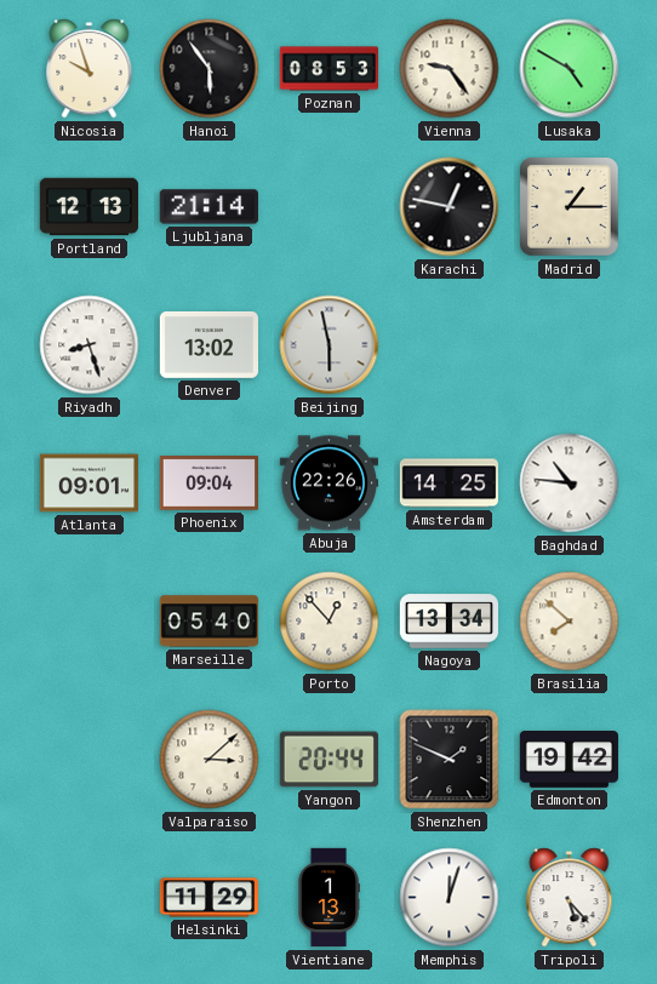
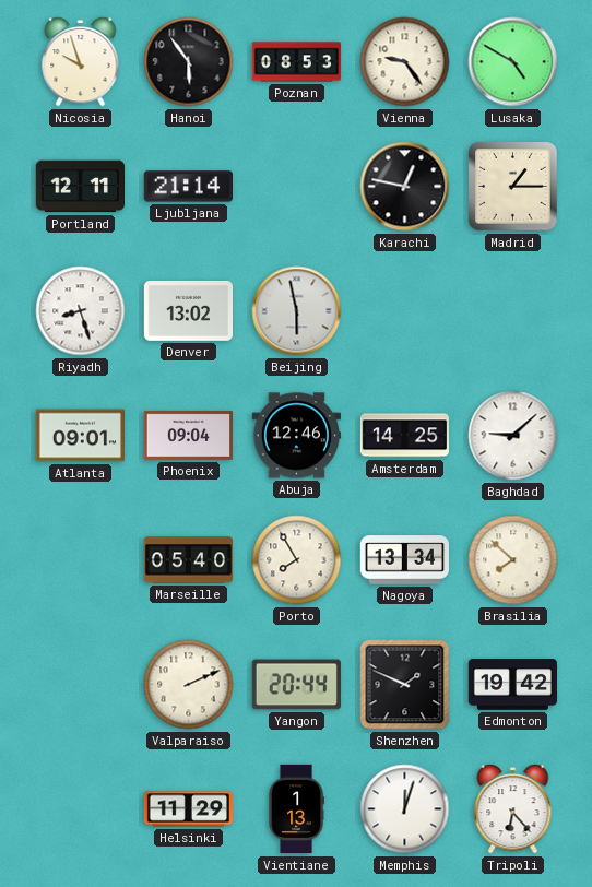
Portland: 12:13 -> 12:11
Abuja: 22:26 -> 12:46
Baghdad: 10:46 -> 9:08
Porto: 12:53 -> 7:55
Valparaiso: 3:08 -> 2:11
Tripoli: 5:23 -> 6:23
